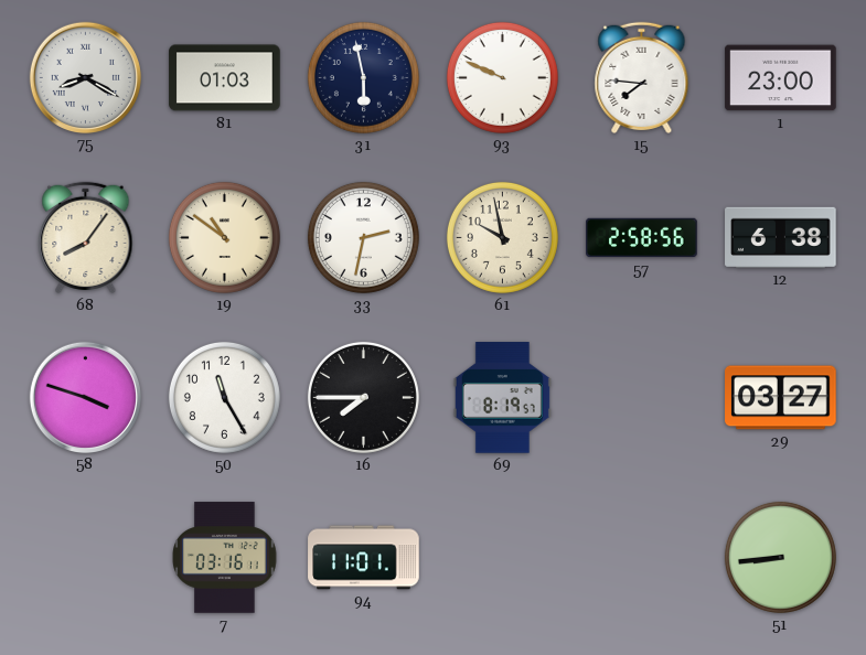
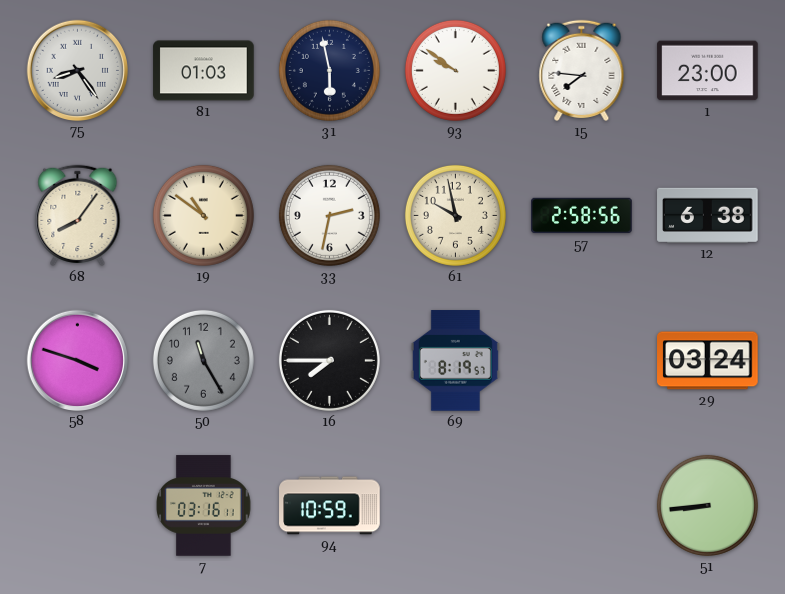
75: 8:20 -> 8:24
93: 9:49 -> 9:51
50 dial: white -> grey
29: 03:27 -> 03:24
94: 11:01 -> 10:59
